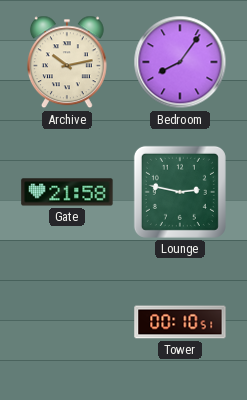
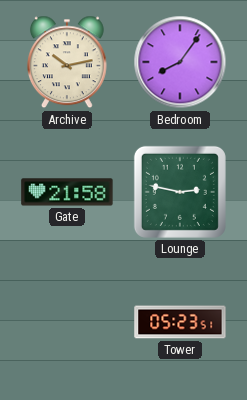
Tower: 00:10 -> 05:23
